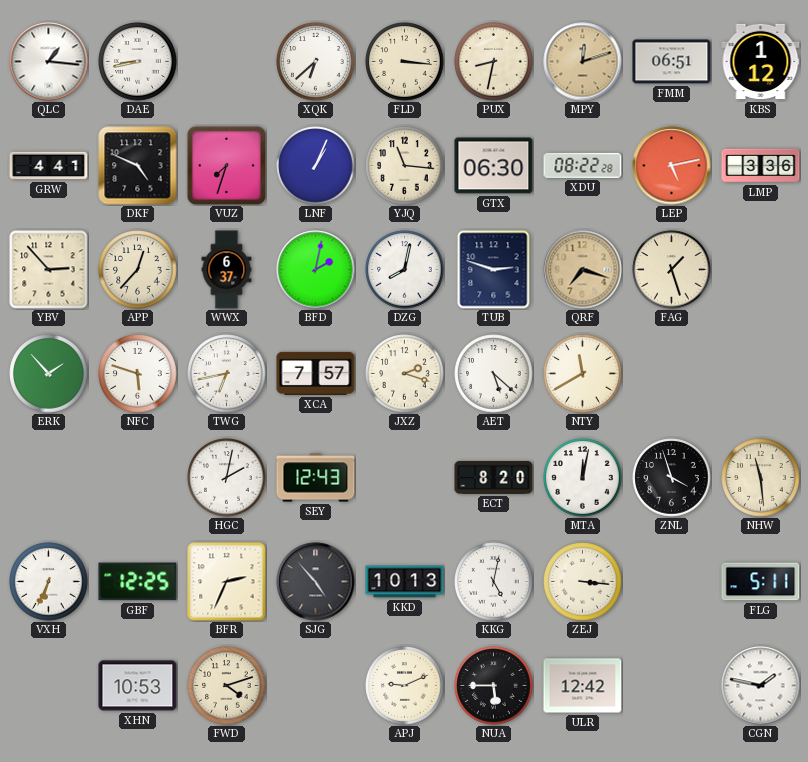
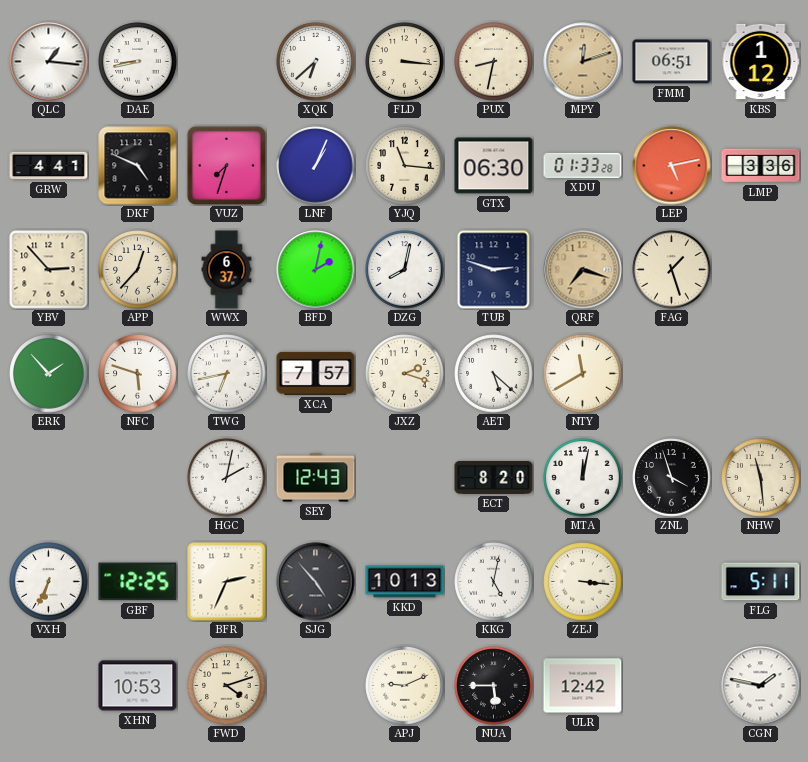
XDU: 08:22 -> 01:33
